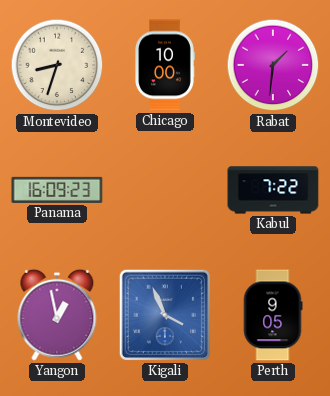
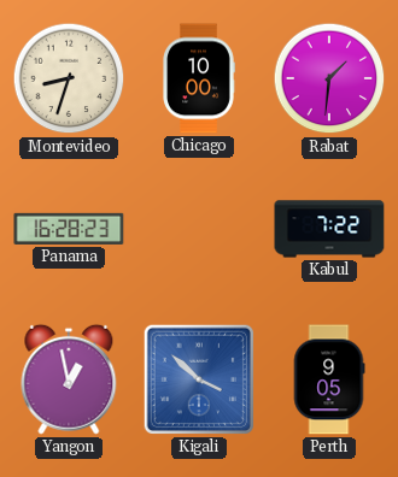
Panama: 16:09 -> 16:28
Kigali: 3:56 -> 3:52
